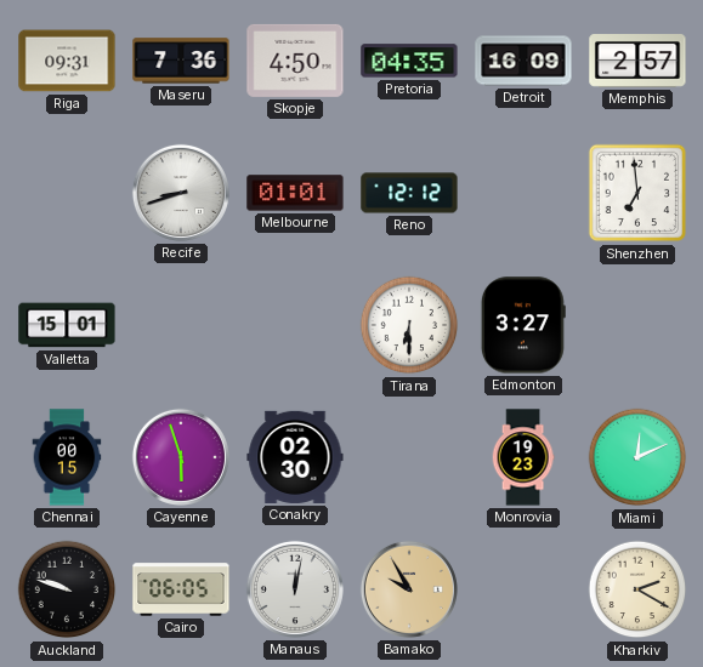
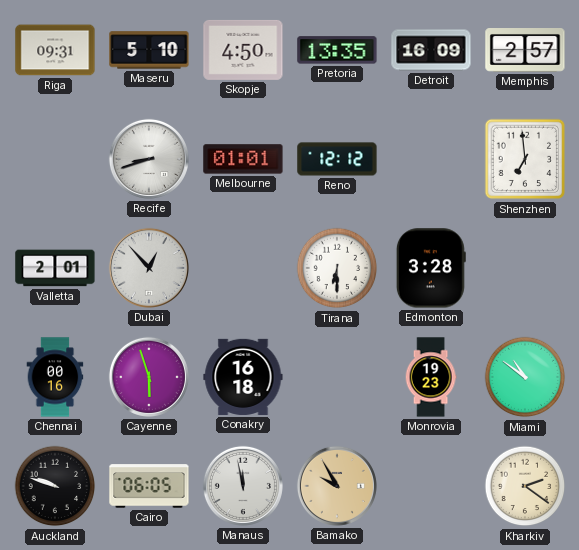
Maseru: 7:36 -> 5:10
Pretoria: 04:35 -> 13:35
Valletta: 15:01 -> 2:01
Dubai: none -> 12:53
Edmonton: 3:27 -> 3:28
Chennai: 00:15 -> 00:16
Conakry: 02:30 -> 16:18
Miami: 12:11 -> 10:51
Manaus: 12:02 -> 11:58
Kharkiv: 2:20 -> 2:21
